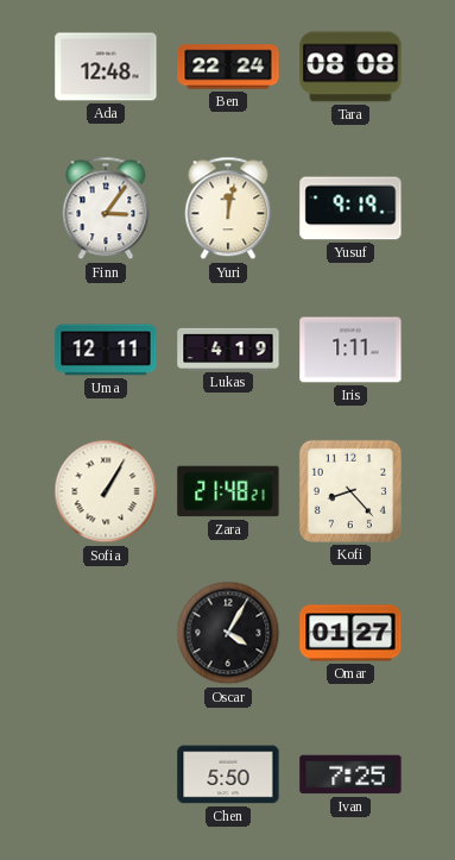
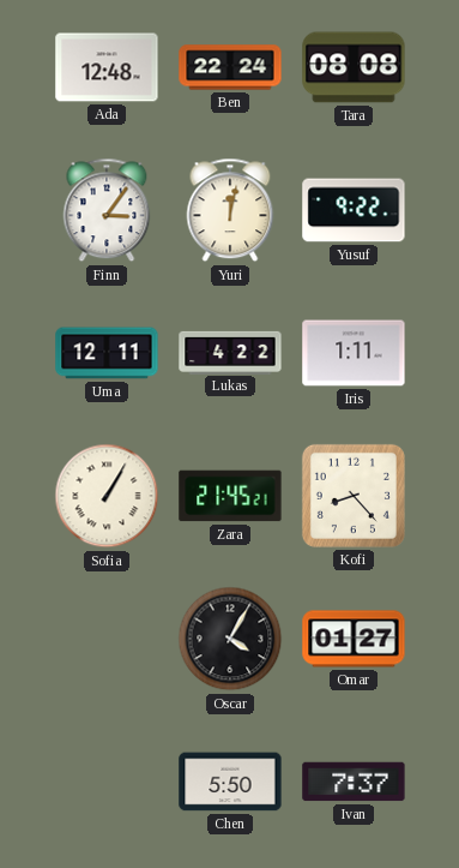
Yusuf: 9:19 -> 9:22
Lukas: 4:19 -> 4:22
Zara: 21:48 -> 21:45
Ivan: 7:25 -> 7:37
